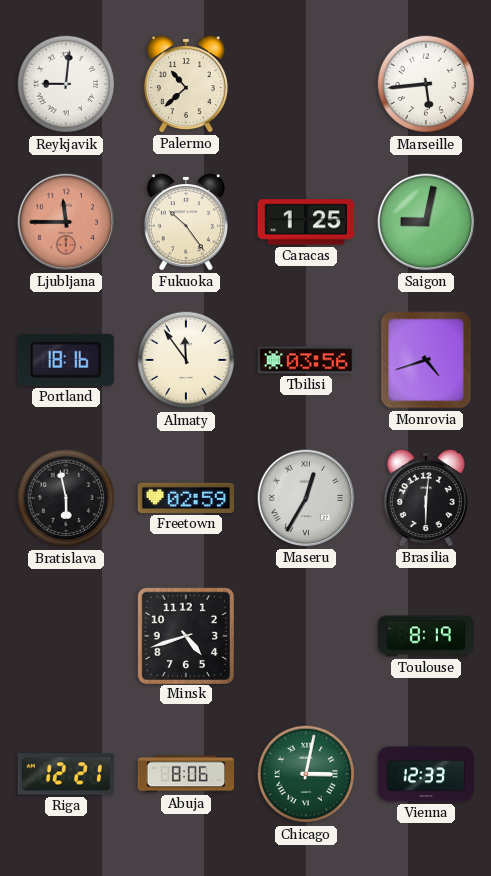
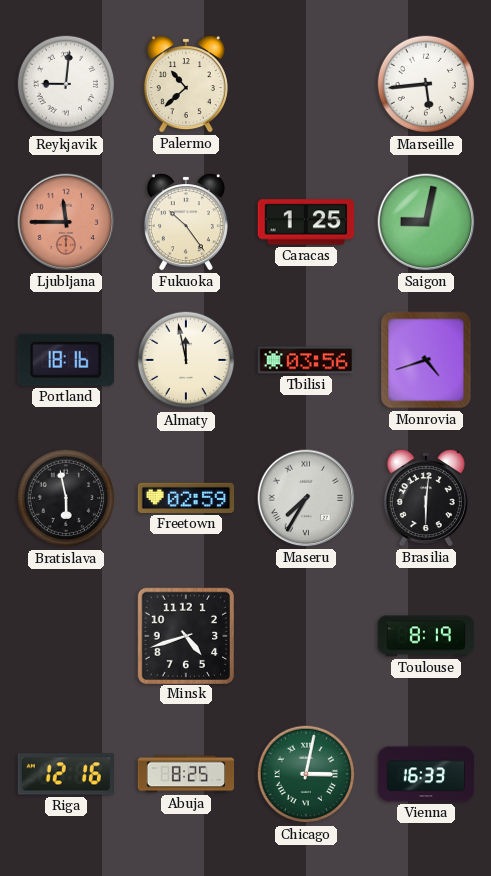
Almaty: 11:54 -> 11:58
Maseru: 12:35 -> 7:35
Riga: 12:21 -> 12:16
Abuja: 8:06 -> 8:25
Vienna: 12:33 -> 16:33
